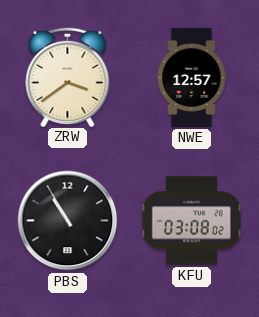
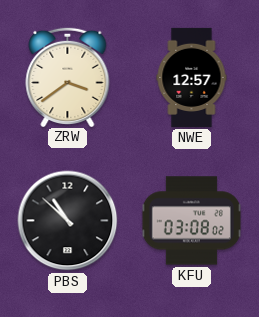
PBS: 10:55 -> 10:52
